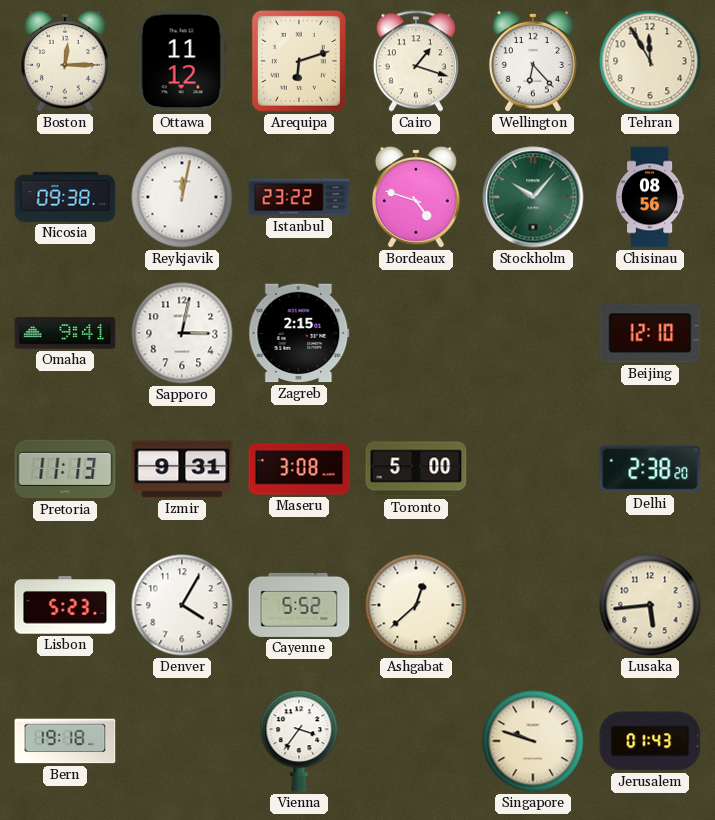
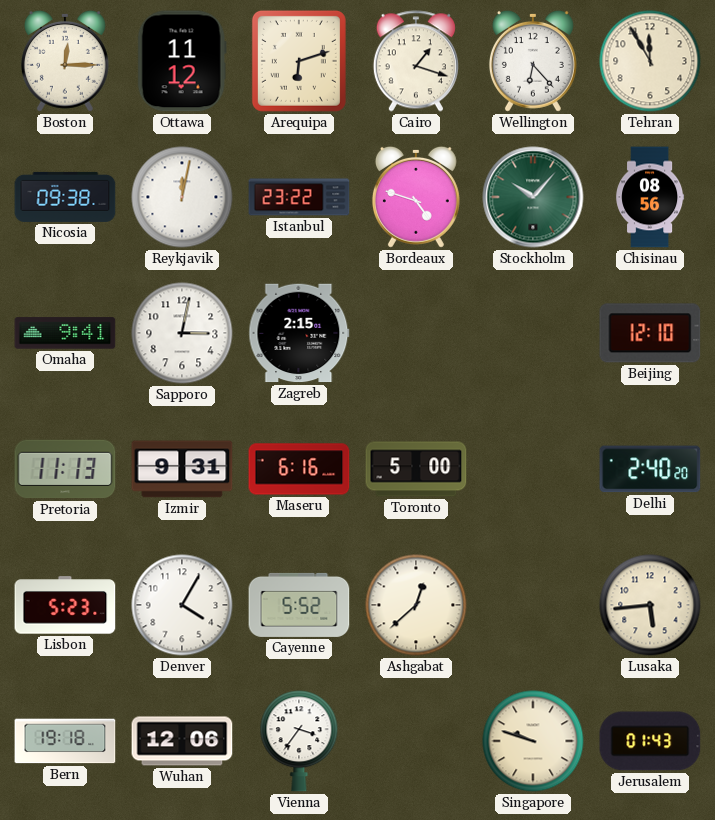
Maseru: 3:08 -> 6:16
Delhi: 2:38 -> 2:40
Wuhan: none -> 12:06
